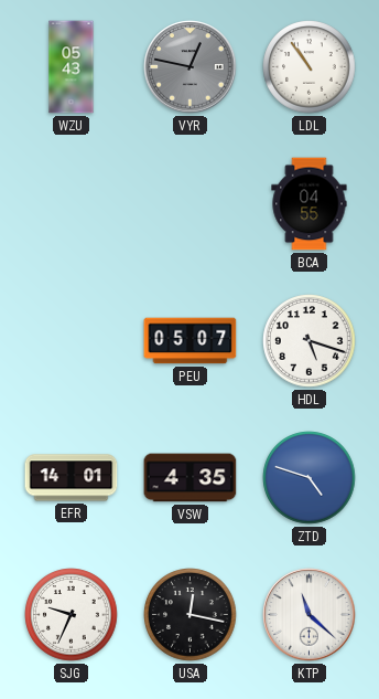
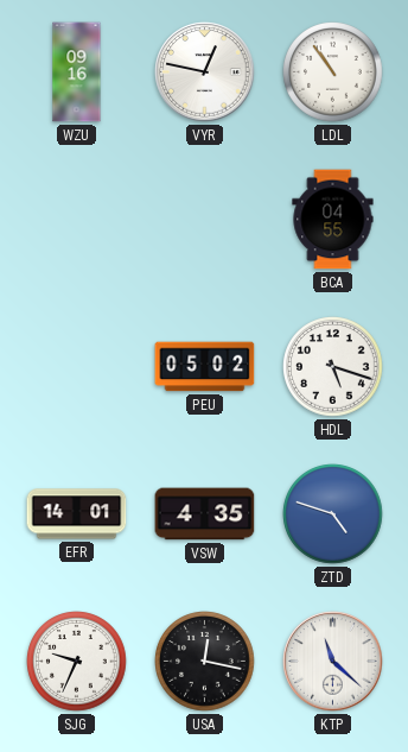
WZU: 05:43 -> 09:16
VYR dial: grey -> white
PEU: 05:07 -> 05:02
